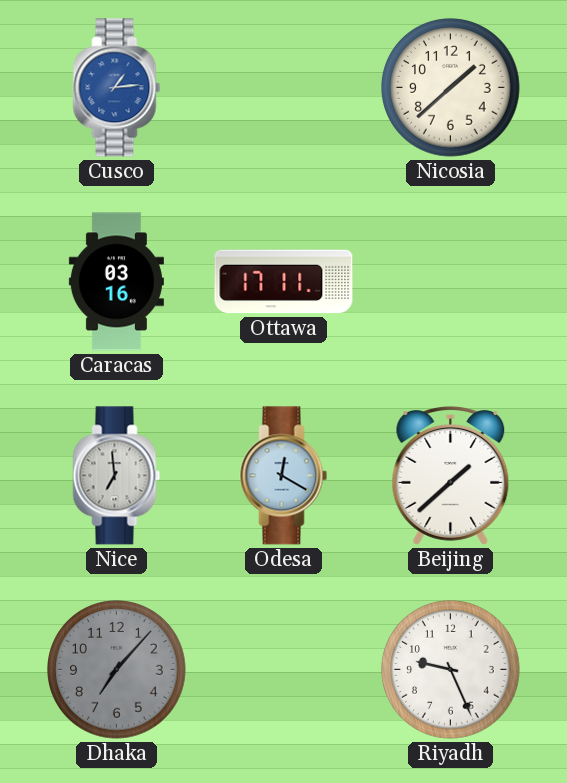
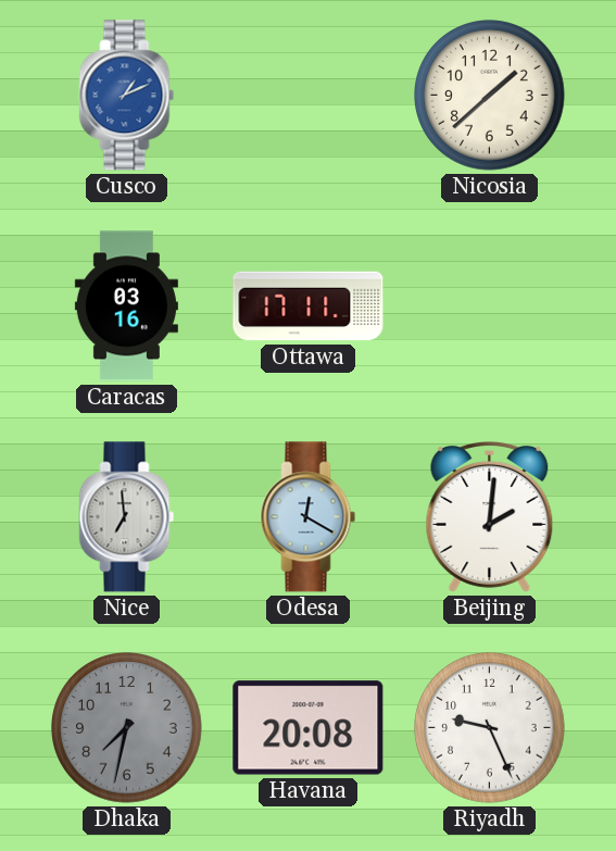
Cusco: 1:14 -> 1:11
Beijing: 1:38 -> 2:01
Dhaka: 7:07 -> 7:32
Havana: none -> 20:08
